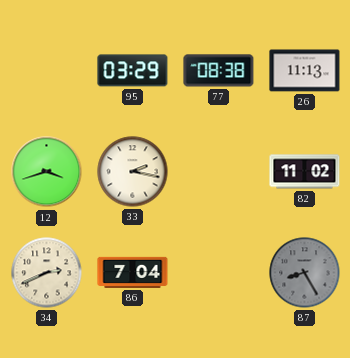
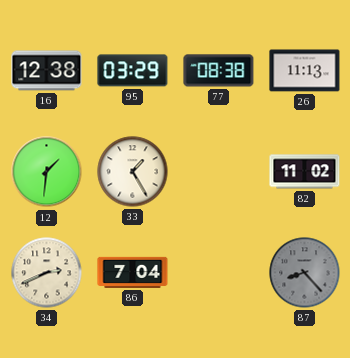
16: none -> 12:38
12: 3:42 -> 1:31
33: 2:17 -> 1:25
87: 8:25 -> 8:23
